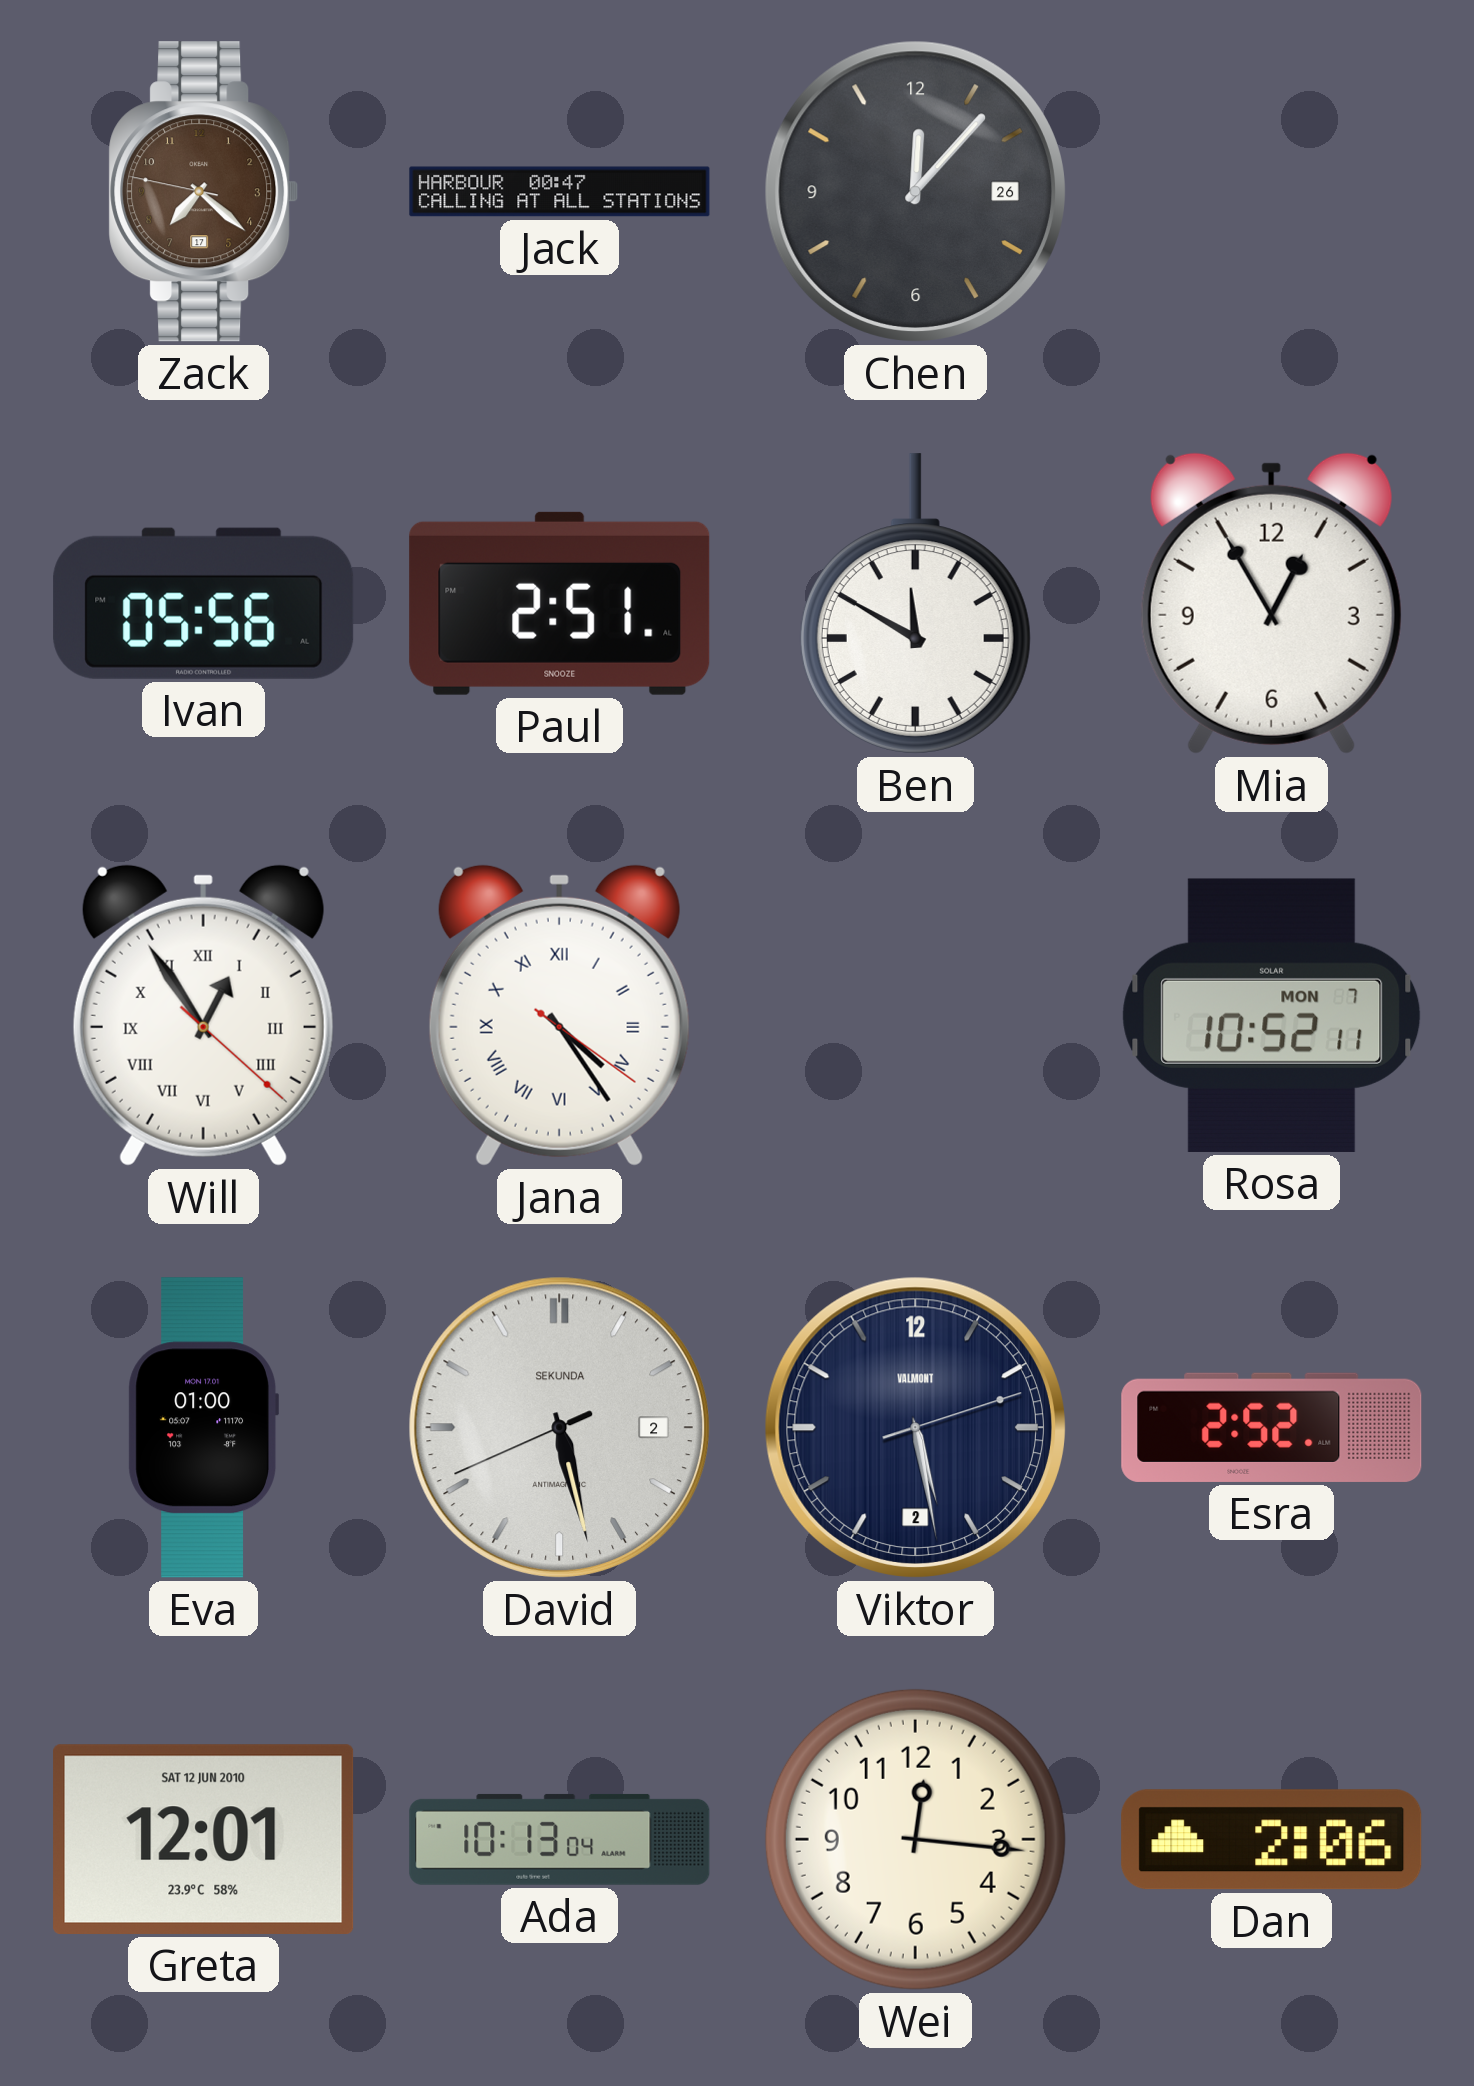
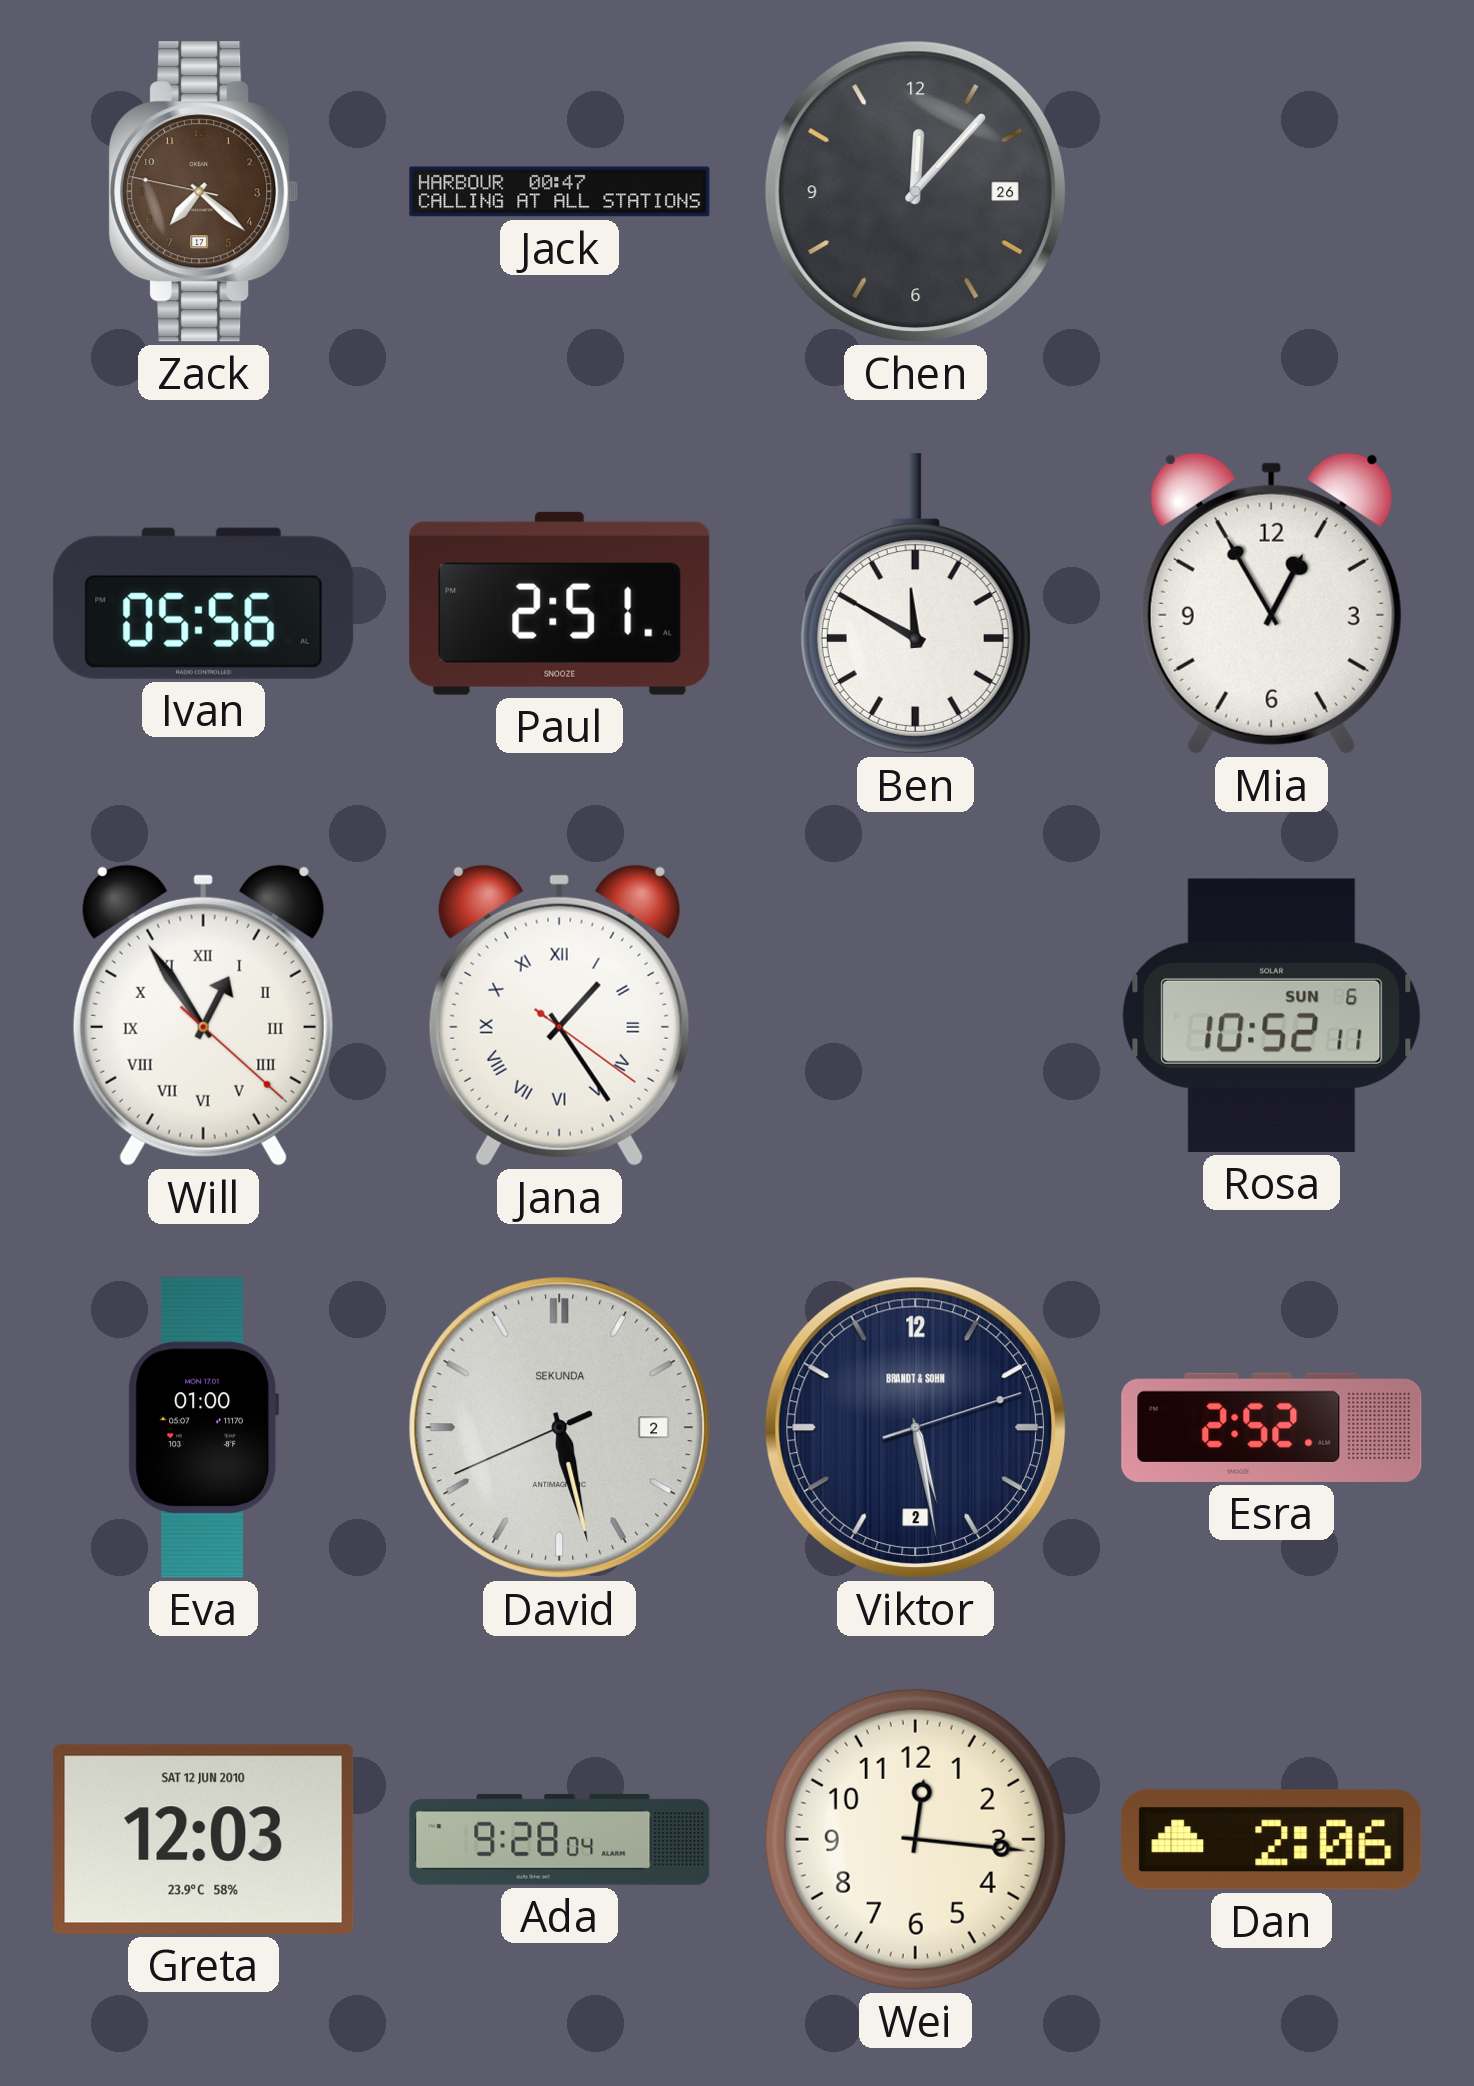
Jana: 4:24 -> 1:24
Rosa date: MON 7 -> SUN 6
Viktor brand: VALMONT -> BRANDT & SOHN
Greta: 12:01 -> 12:03
Ada: 10:13 -> 9:28
